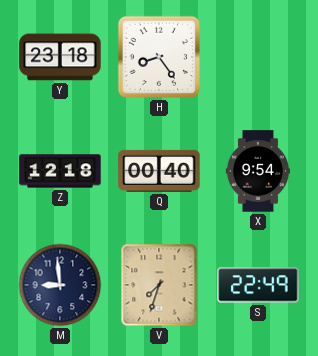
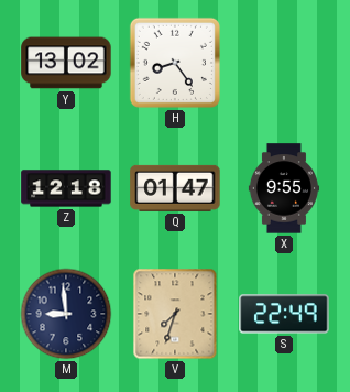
Y: 23:18 -> 13:02
Q: 00:40 -> 01:47
X: 9:54 -> 9:55
